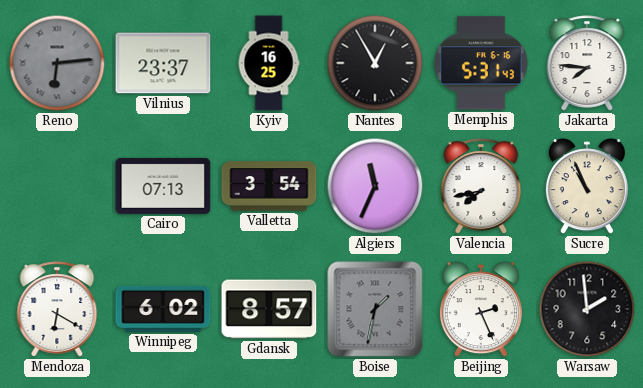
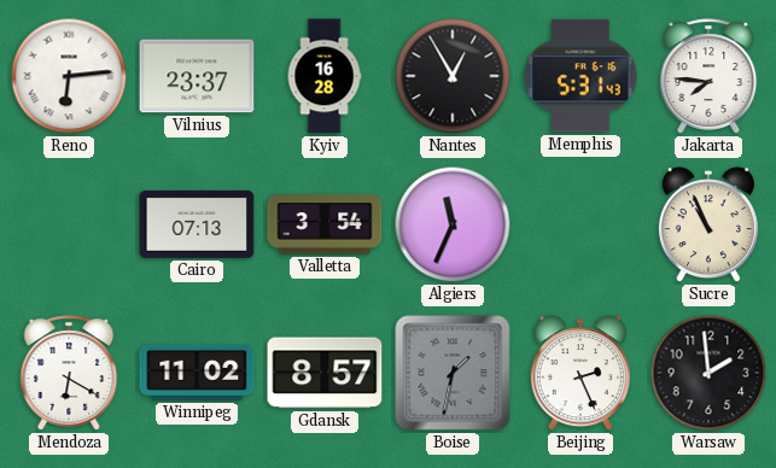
Reno dial: grey -> white
Kyiv: 16:25 -> 16:28
Valencia: 7:43 -> none
Winnipeg: 6:02 -> 11:02
